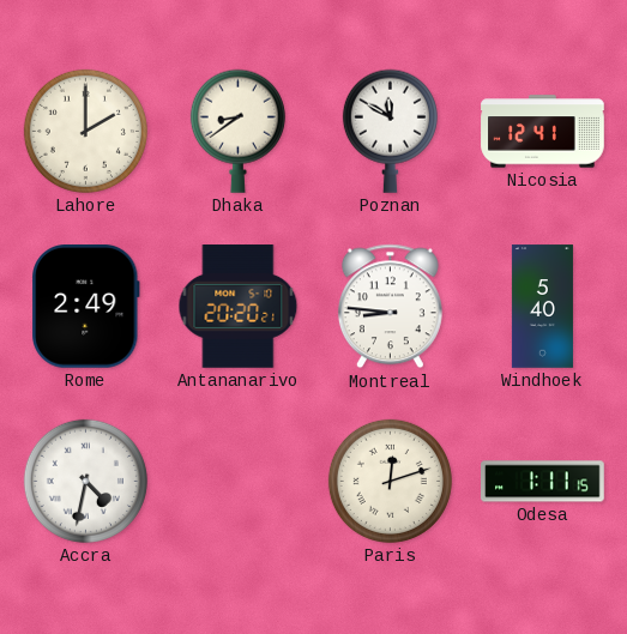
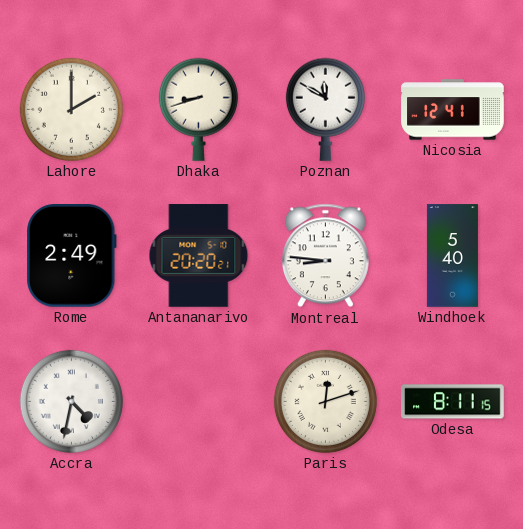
Dhaka: 8:39 -> 8:42
Odesa: 1:11 -> 8:11
